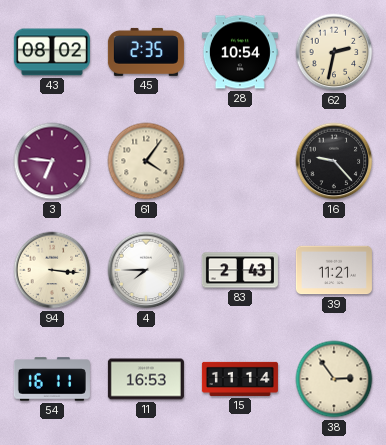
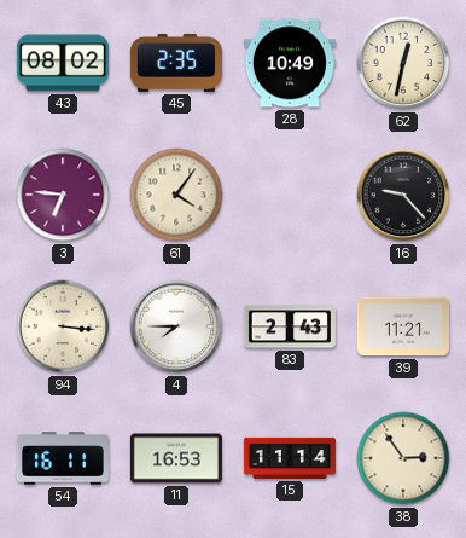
28: 10:54 -> 10:49
62: 2:32 -> 12:32
